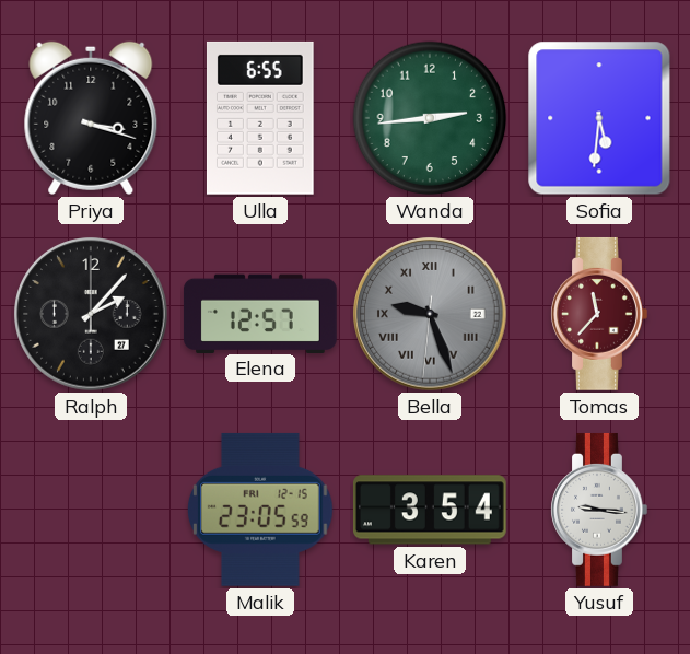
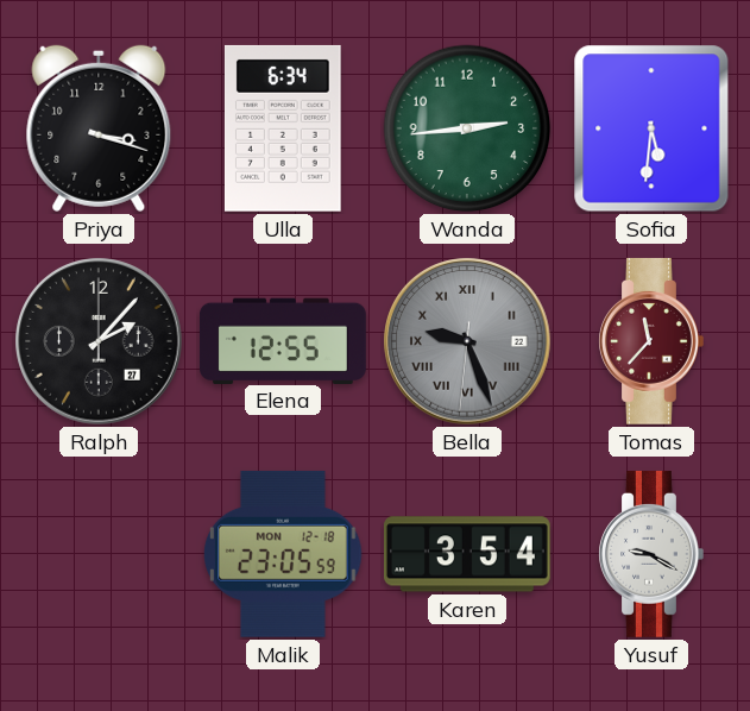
Ulla: 6:55 -> 6:34
Elena: 12:57 -> 12:55
Malik date: FRI 12-15 -> MON 12-18
Yusuf: 9:16 -> 9:20
